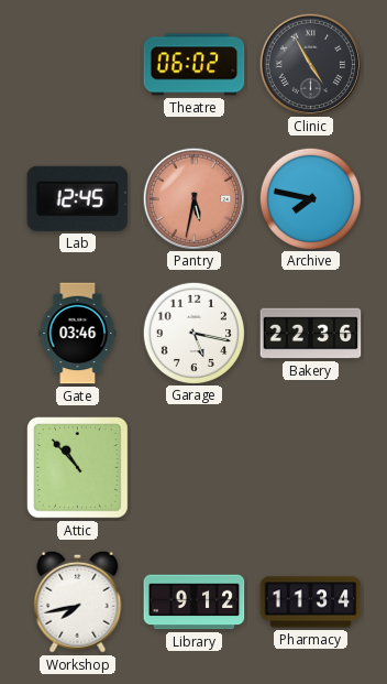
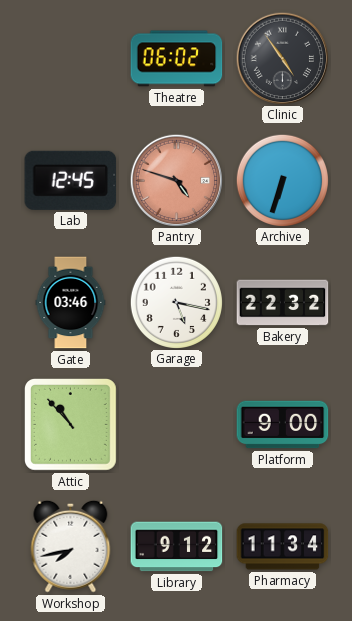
Clinic: 4:55 -> 4:54
Pantry: 5:32 -> 4:48
Archive: 7:47 -> 6:33
Bakery: 22:36 -> 22:32
Platform: none -> 9:00
